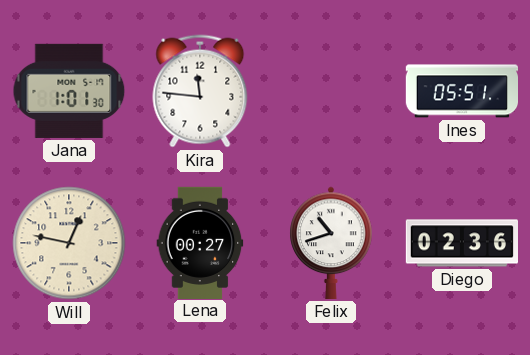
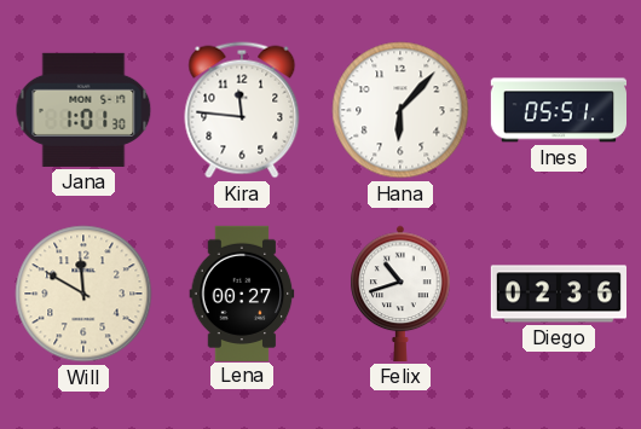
Hana: none -> 6:07
Will: 12:47 -> 11:50
